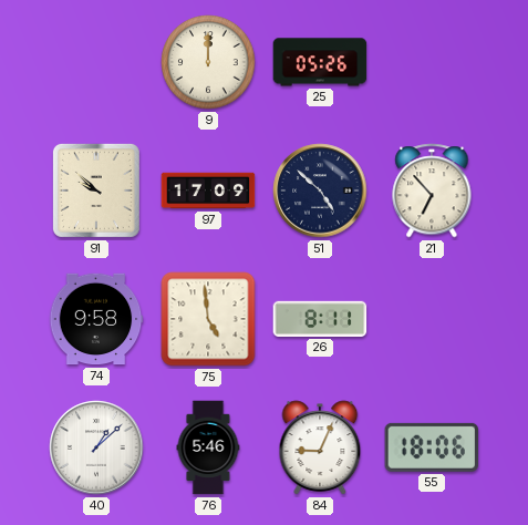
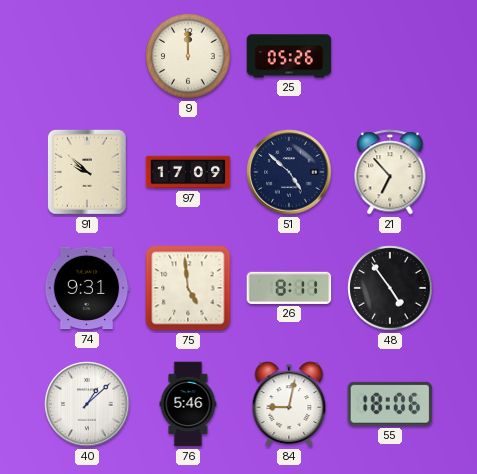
74: 9:58 -> 9:31
48: none -> 4:54
84: 9:04 -> 9:02
